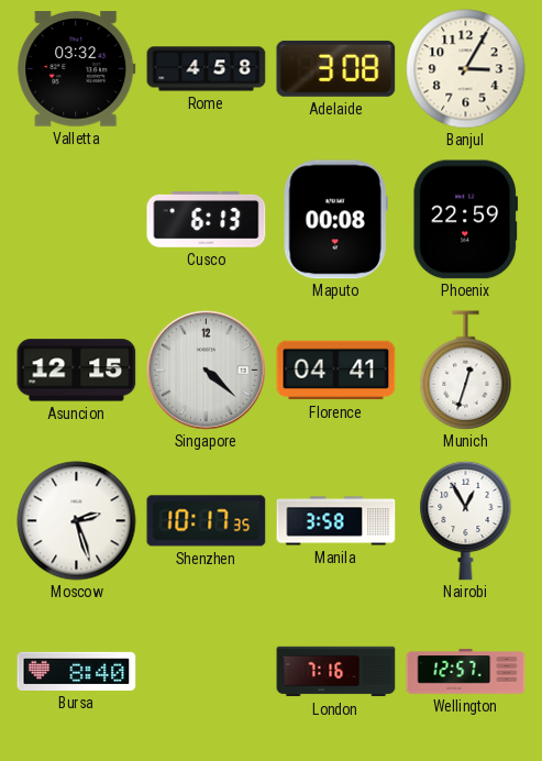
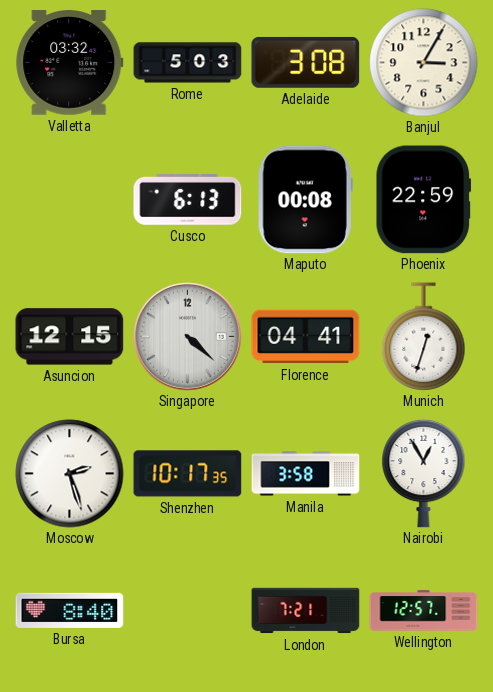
Rome: 4:58 -> 5:03
London: 7:16 -> 7:21
